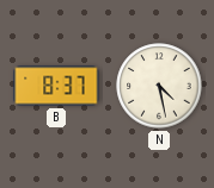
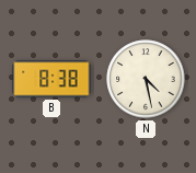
B: 8:37 -> 8:38
